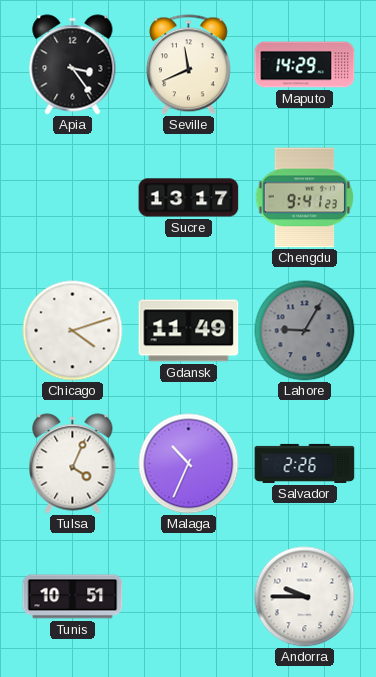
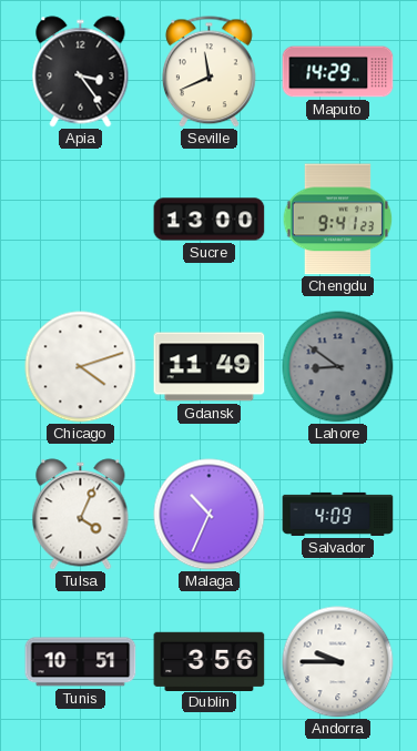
Sucre: 13:17 -> 13:00
Lahore: 9:05 -> 8:51
Salvador: 2:26 -> 4:09
Dublin: none -> 3:56
